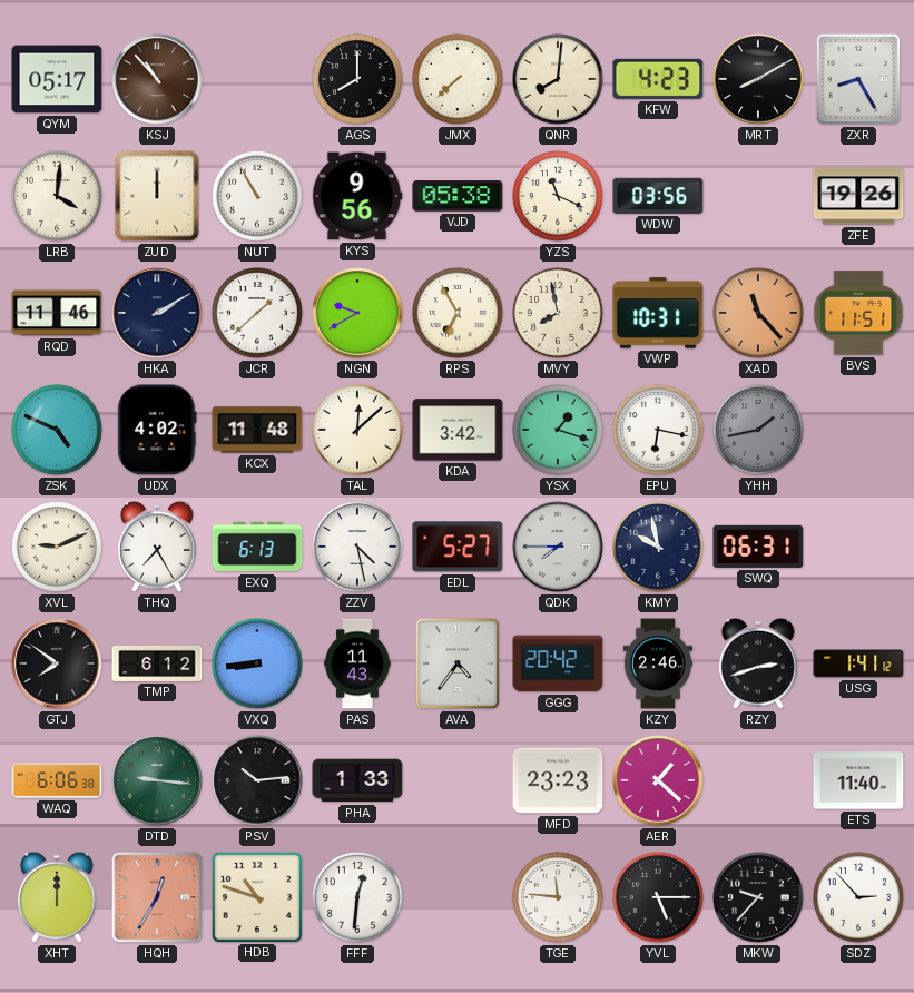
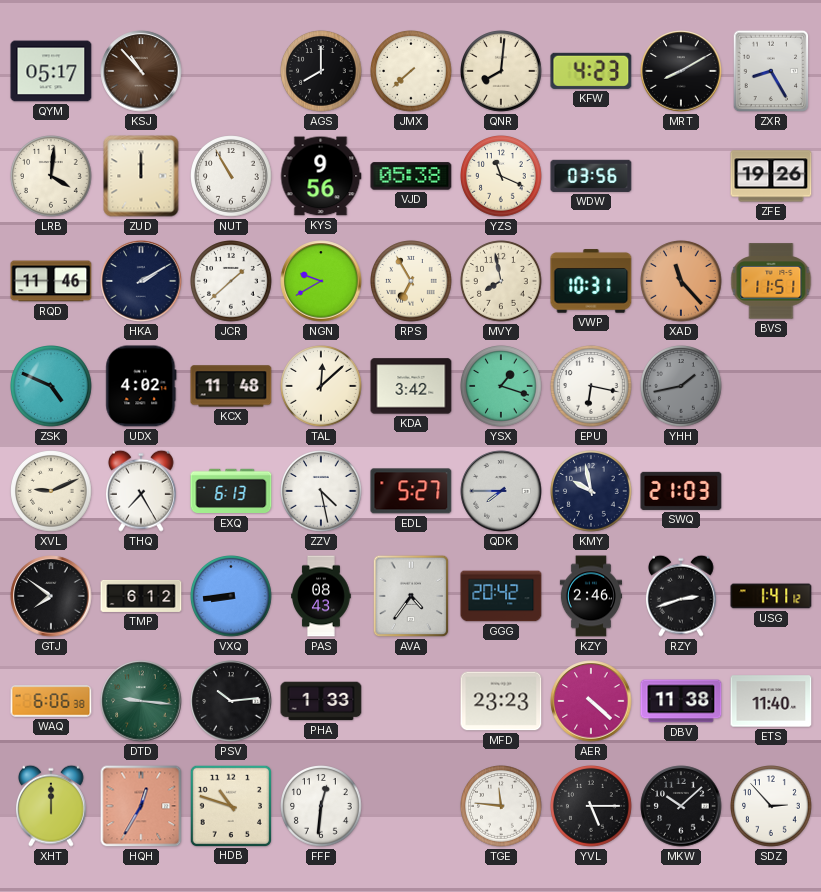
SWQ: 06:31 -> 21:03
PAS: 11:43 -> 08:43
AER: 1:22 -> 4:22
DBV: none -> 11:38
MKW: 9:37 -> 10:08
